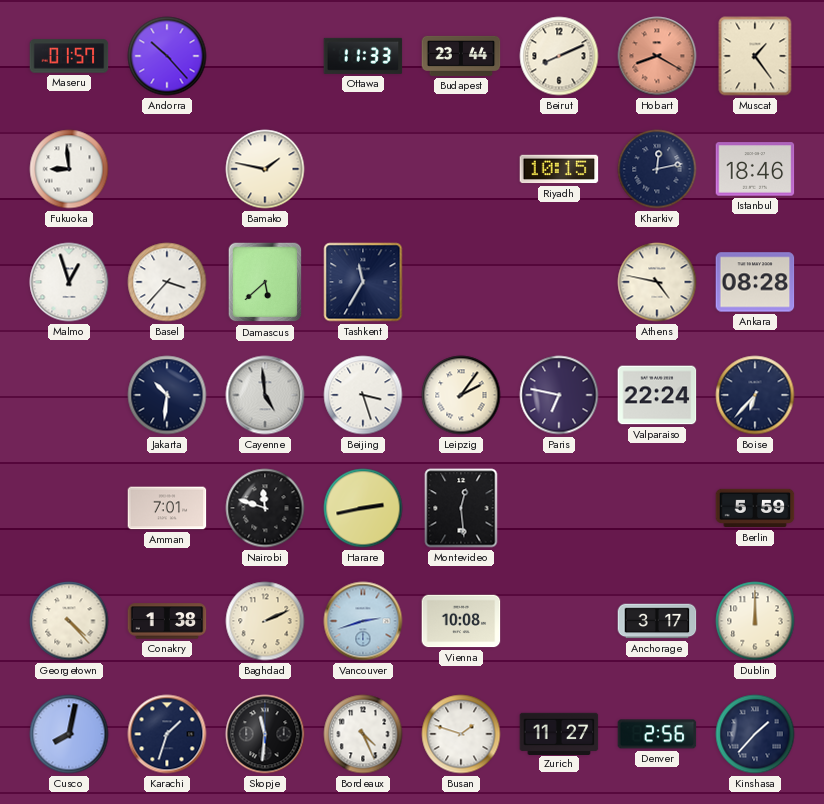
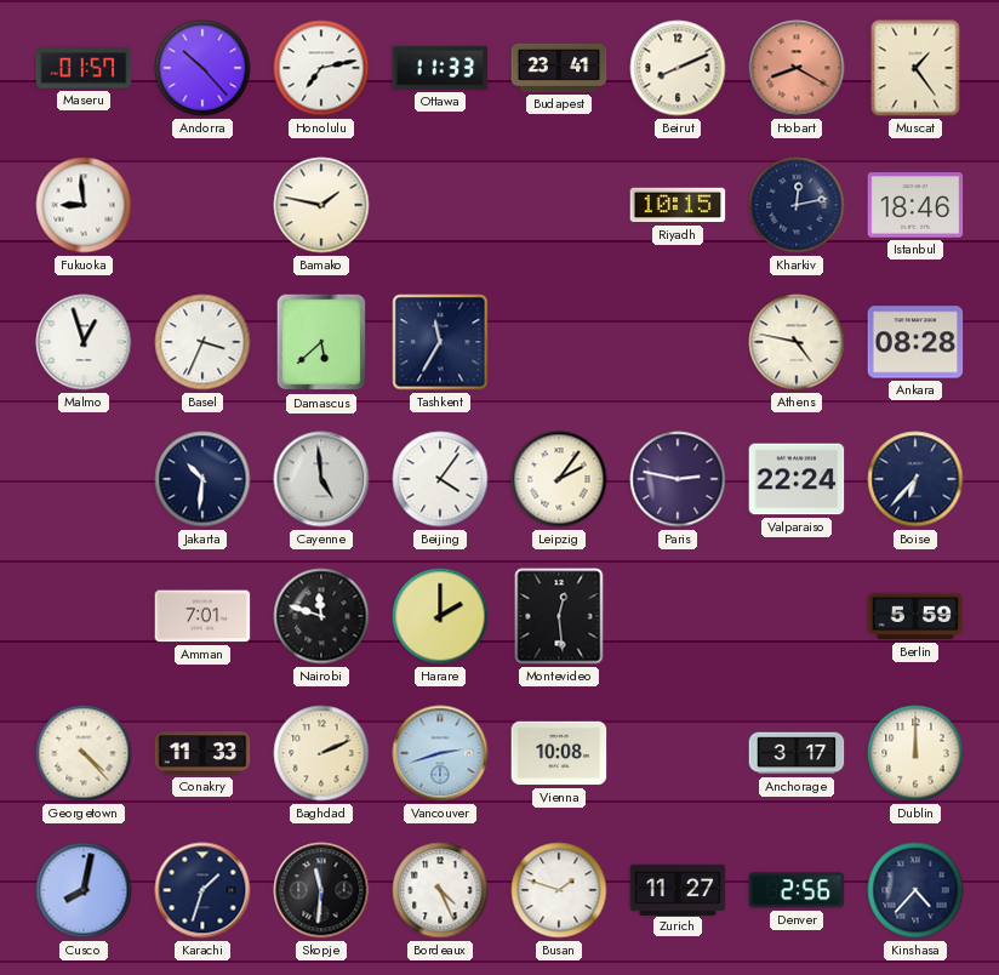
Honolulu: none -> 7:13
Budapest: 23:44 -> 23:41
Basel: 3:37 -> 3:34
Beijing: 3:27 -> 4:06
Paris: 6:47 -> 2:47
Harare: 2:43 -> 2:00
Conakry: 1:38 -> 11:33
Kinshasa: 1:37 -> 4:37
